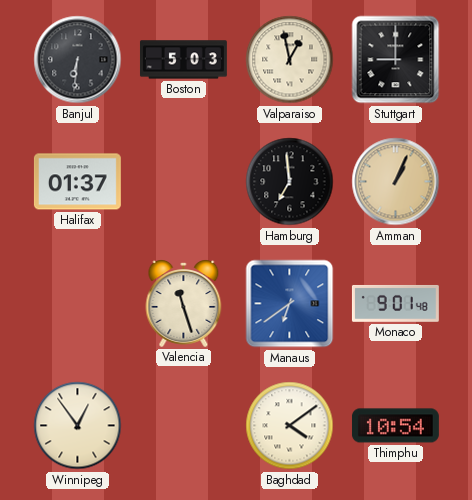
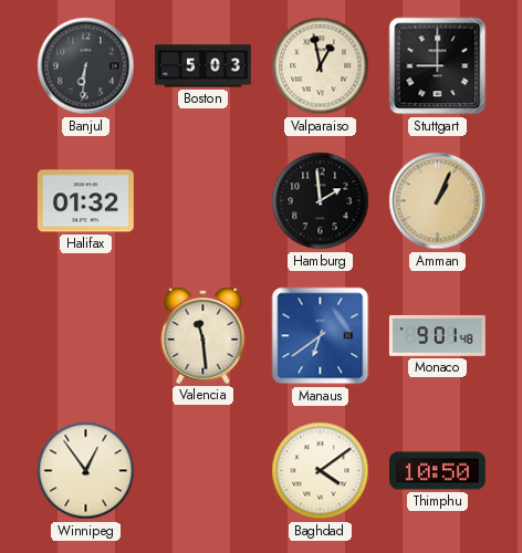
Halifax: 01:37 -> 01:32
Hamburg: 6:59 -> 1:59
Valencia: 11:27 -> 11:29
Thimphu: 10:54 -> 10:50
